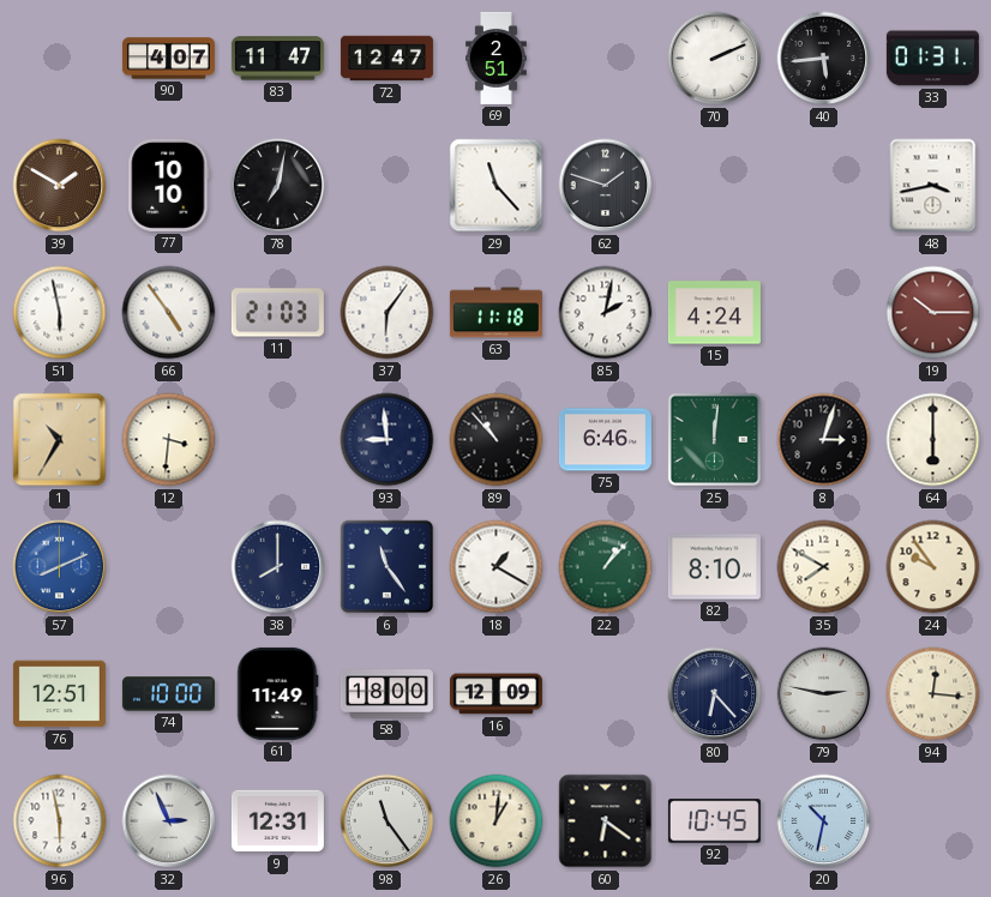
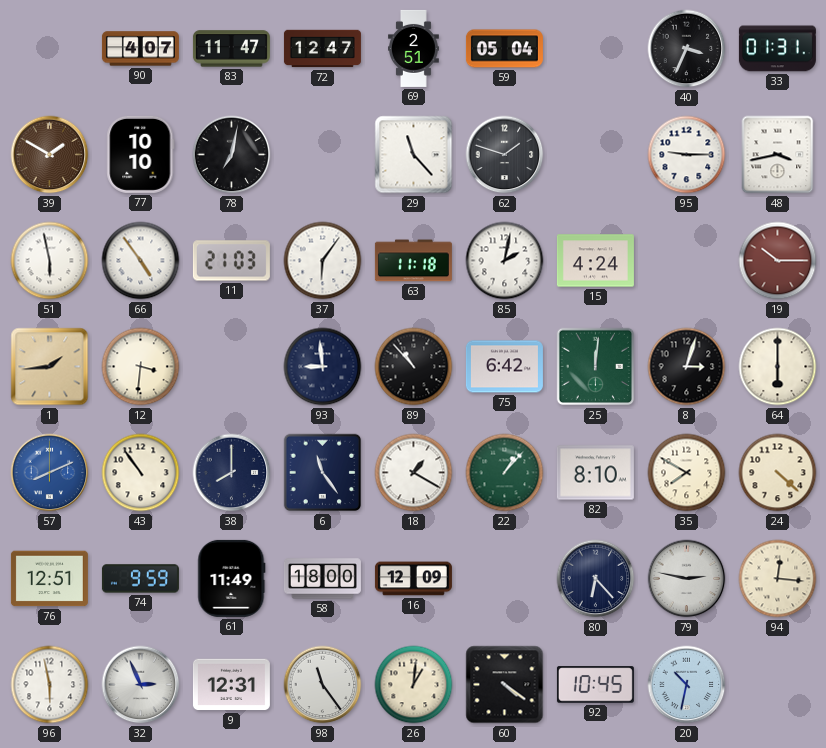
59: none -> 05:04
70: 2:11 -> none
40: 5:44 -> 3:34
95: none -> 9:15
1: 10:35 -> 1:44
75: 6:46 -> 6:42
43: none -> 10:54
24: 9:54 -> 4:22
74: 10:00 -> 9:59
60: 6:21 -> 4:21
